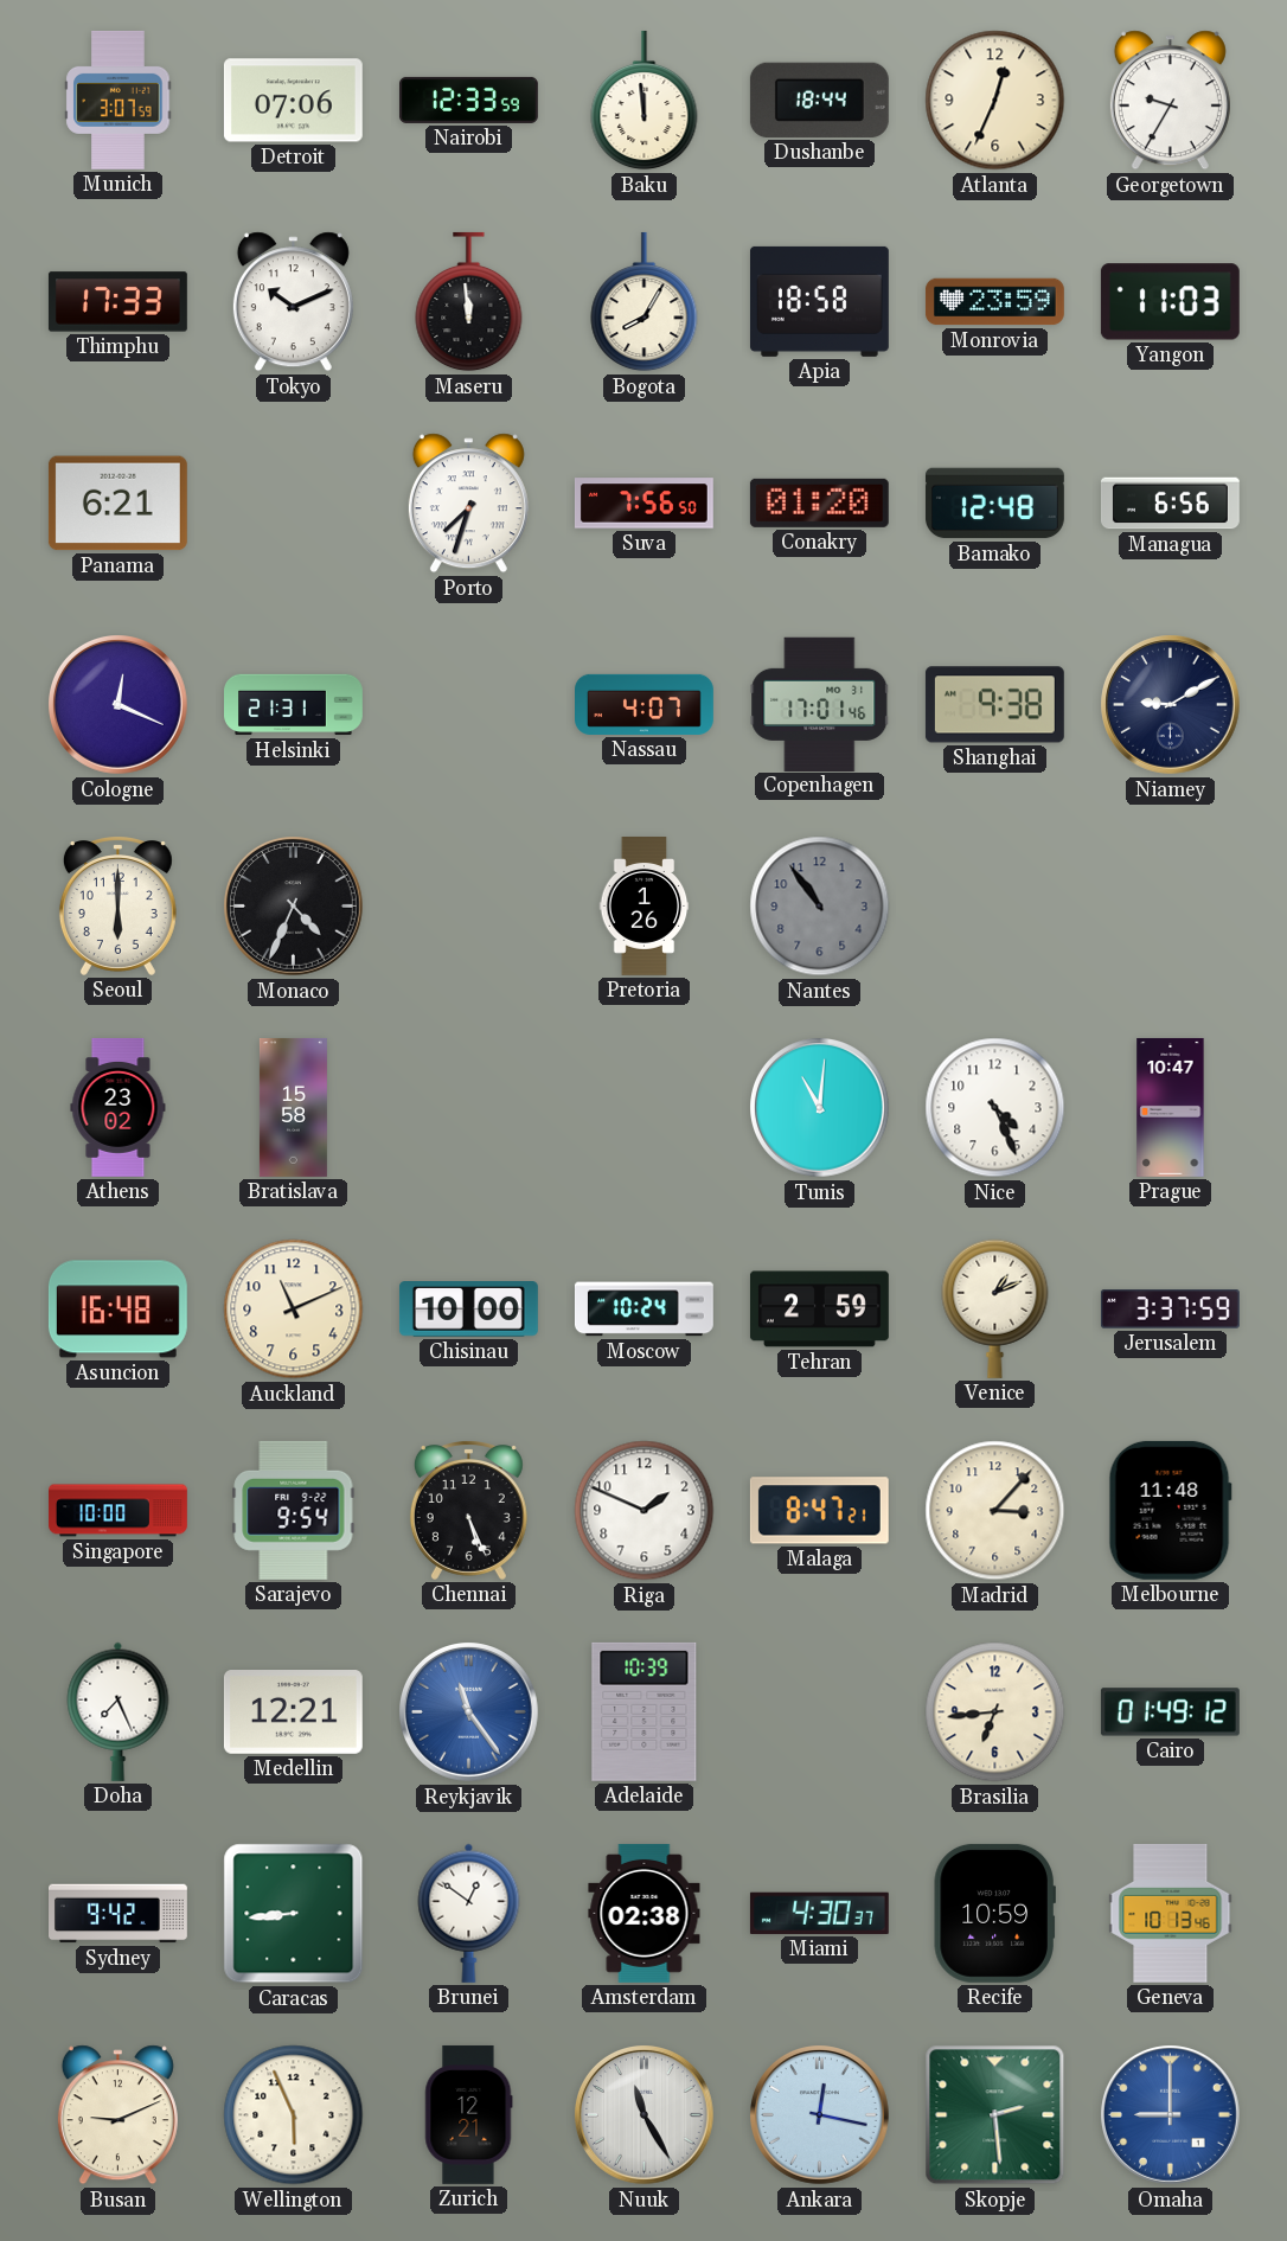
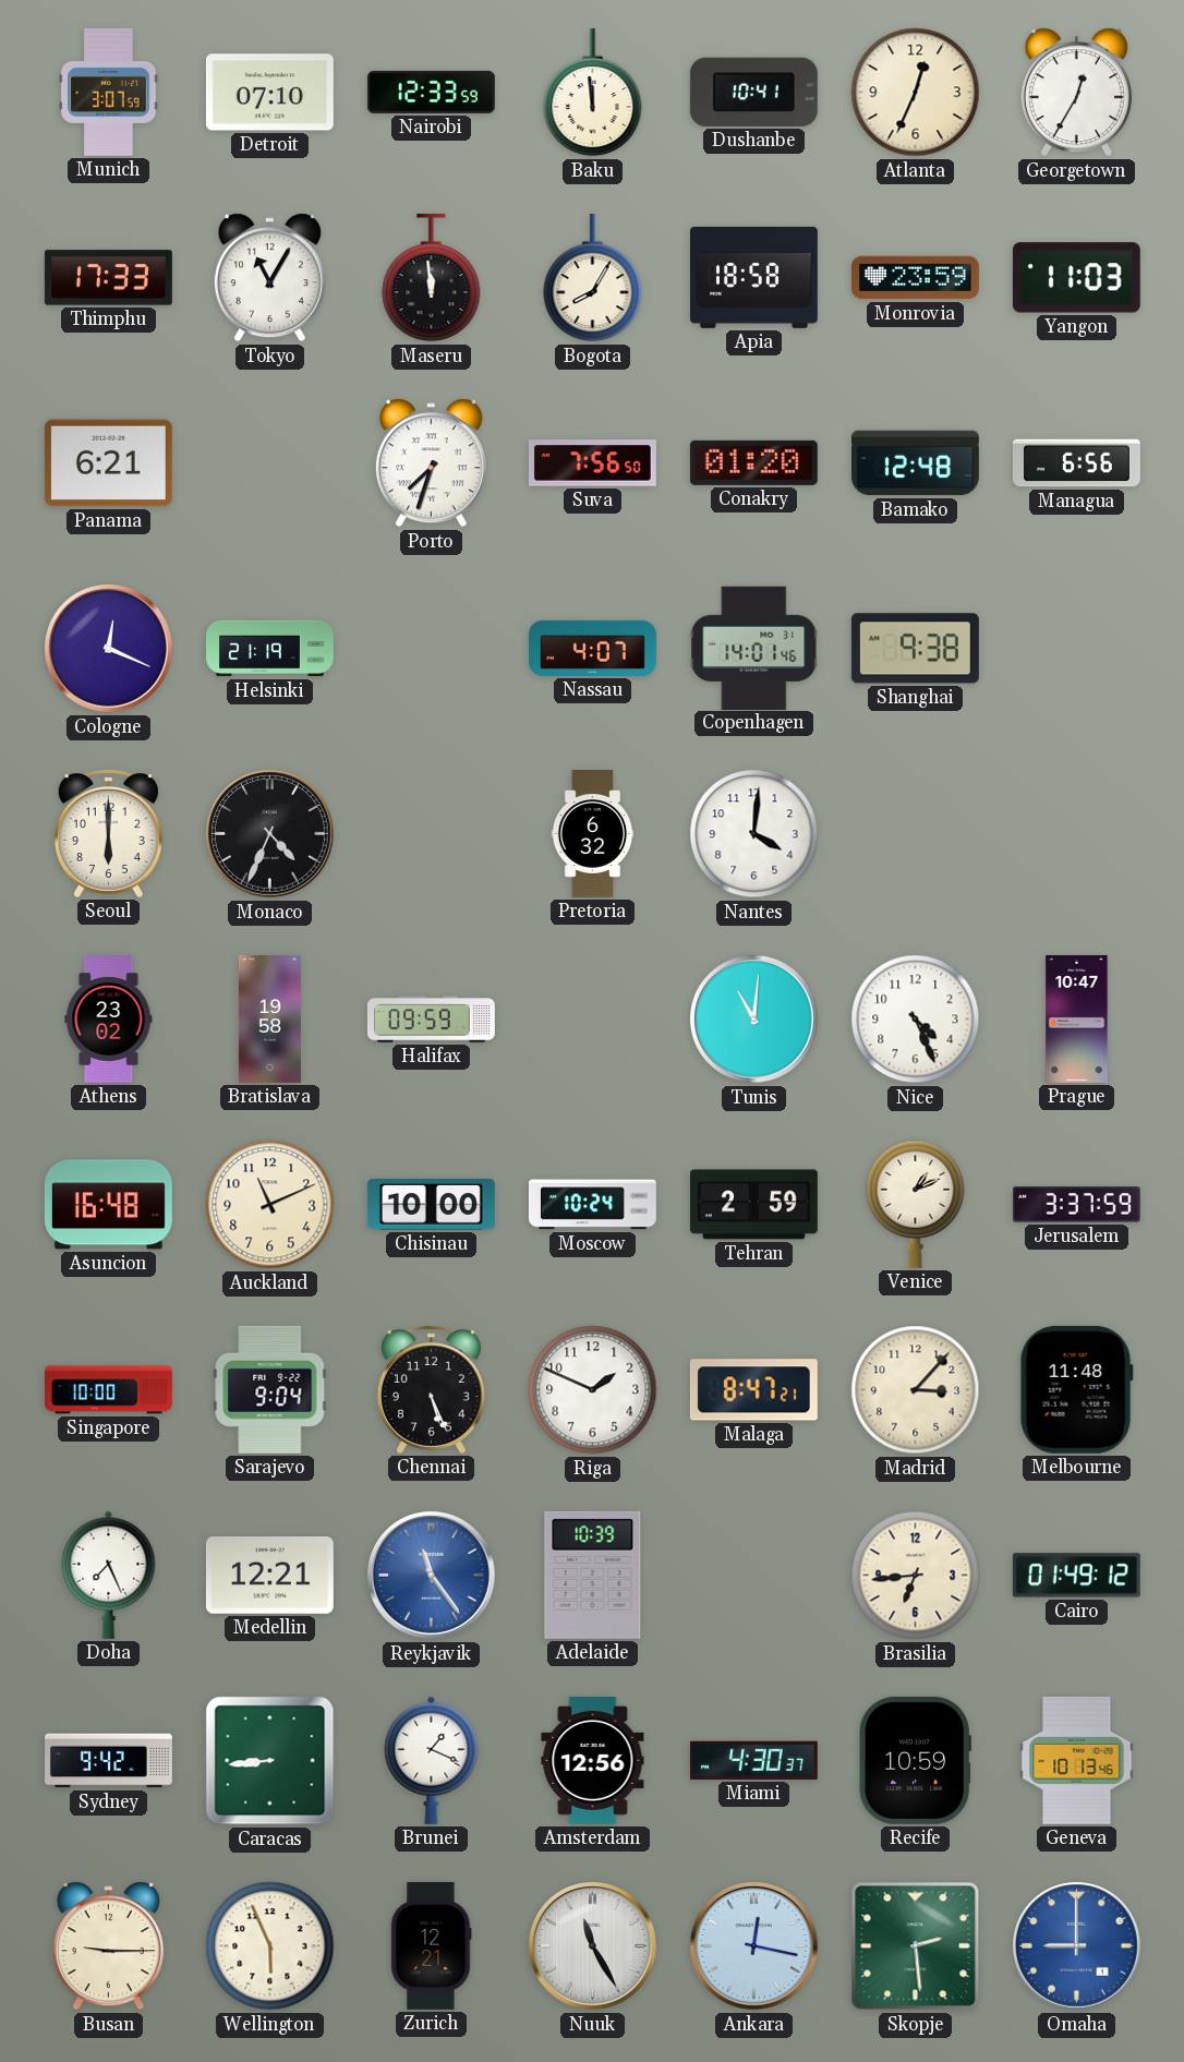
Detroit: 07:06 -> 07:10
Dushanbe: 18:44 -> 10:41
Georgetown: 9:35 -> 12:35
Tokyo: 10:11 -> 11:05
Helsinki: 21:31 -> 21:19
Copenhagen: 17:01 -> 14:01
Niamey: 9:10 -> none
Pretoria: 1:26 -> 6:32
Nantes: 10:54 -> 4:01
Nantes dial: grey -> white
Bratislava: 15:58 -> 19:58
Halifax: none -> 09:59
Sarajevo: 9:54 -> 9:04
Brunei: 12:51 -> 1:19
Amsterdam: 02:38 -> 12:56
Busan: 9:11 -> 9:15
